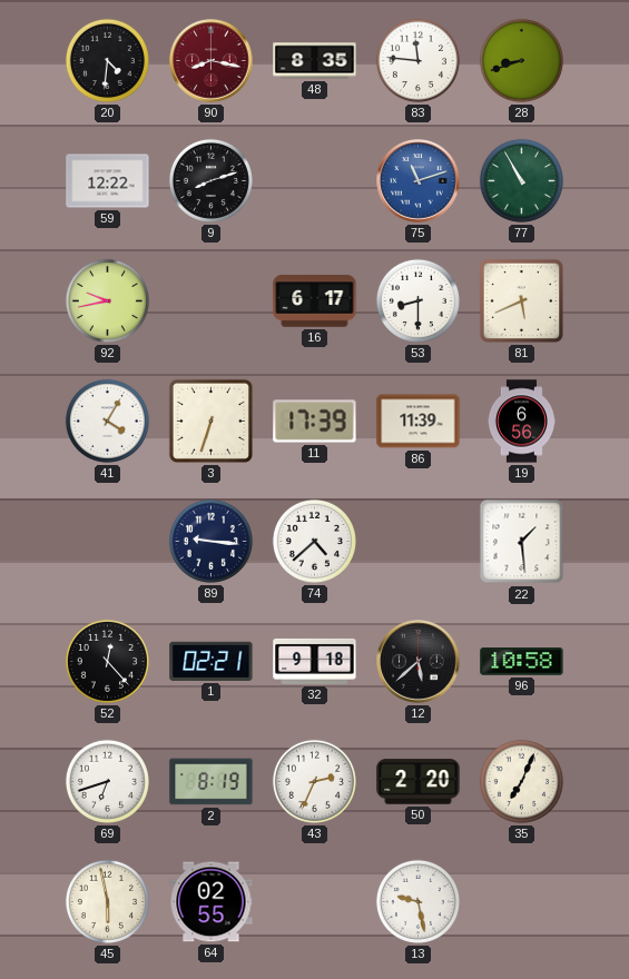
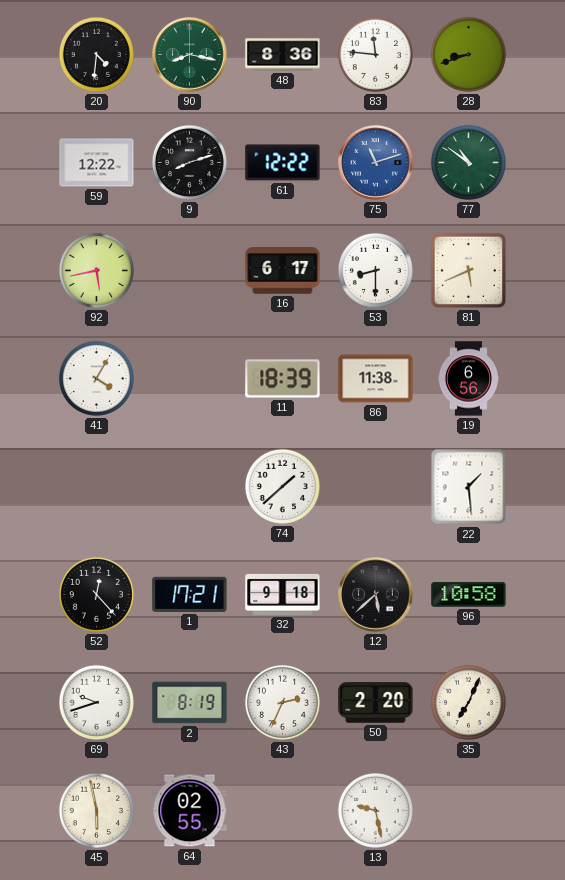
90 dial: burgundy -> green
48: 8:35 -> 8:36
61: none -> 12:22
77: 10:55 -> 10:51
92: 9:43 -> 5:43
3: 6:33 -> none
11: 17:39 -> 18:39
86: 11:39 -> 11:38
89: 9:16 -> none
74: 4:38 -> 1:38
1: 02:21 -> 17:21
69: 6:42 -> 9:42
